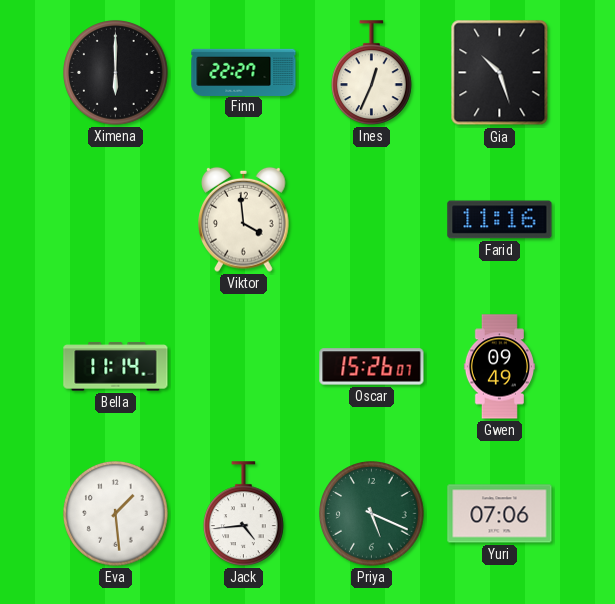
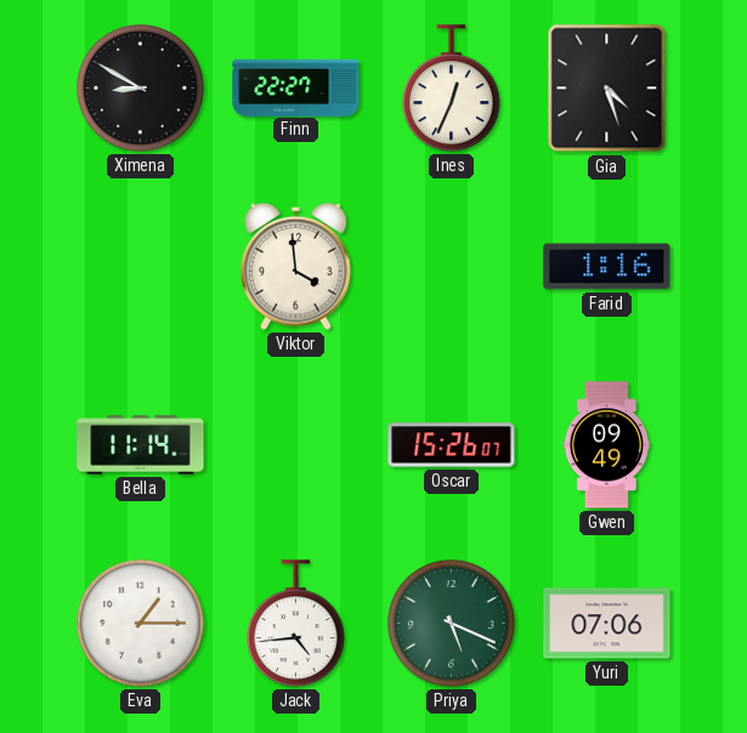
Ximena: 6:00 -> 8:50
Gia: 10:27 -> 4:27
Farid: 11:16 -> 1:16
Eva: 1:29 -> 1:15
